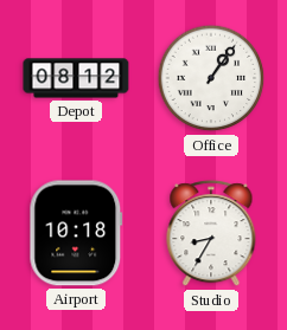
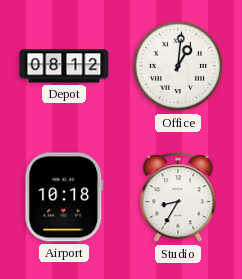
Office: 1:06 -> 1:01
